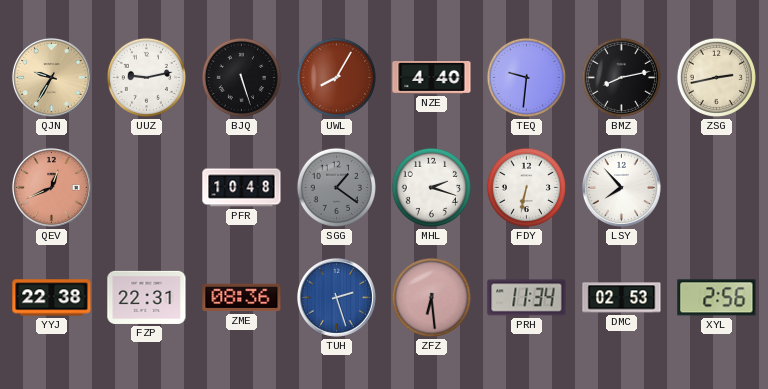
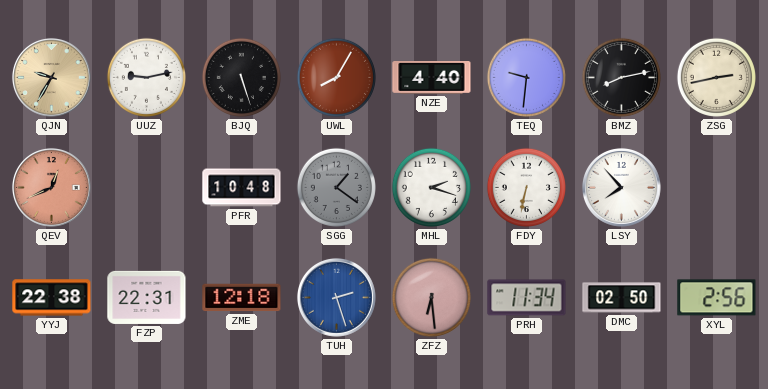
ZME: 08:36 -> 12:18
DMC: 02:53 -> 02:50
